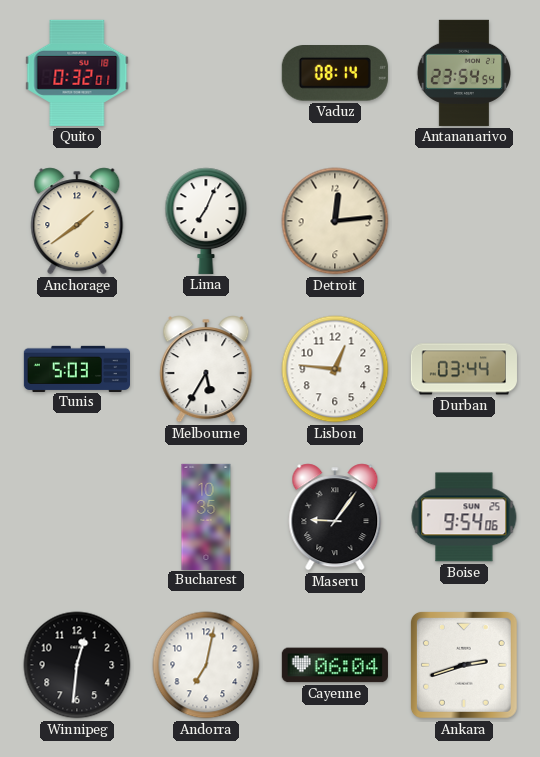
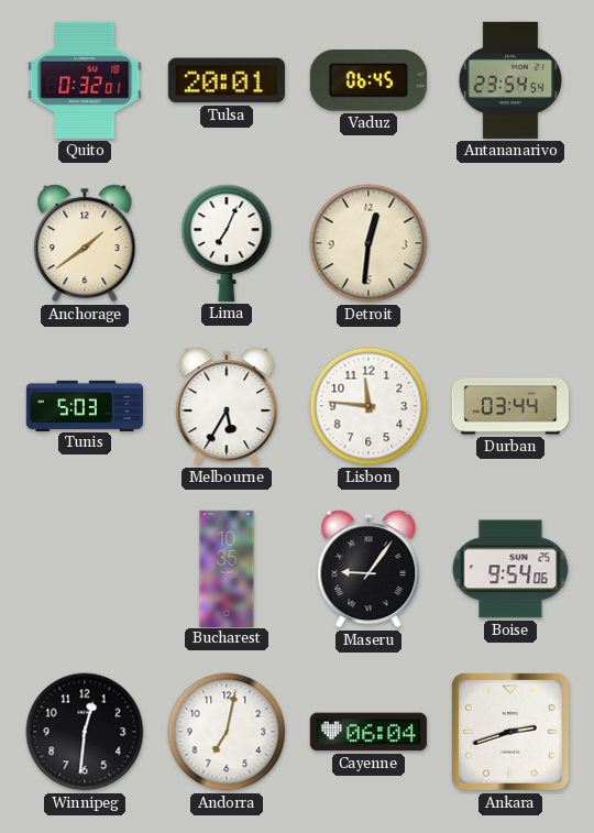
Tulsa: none -> 20:01
Vaduz: 08:14 -> 06:45
Detroit: 12:14 -> 12:31
Lisbon: 12:46 -> 11:46
